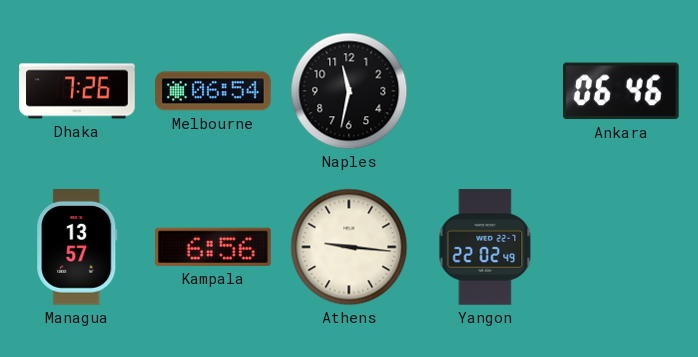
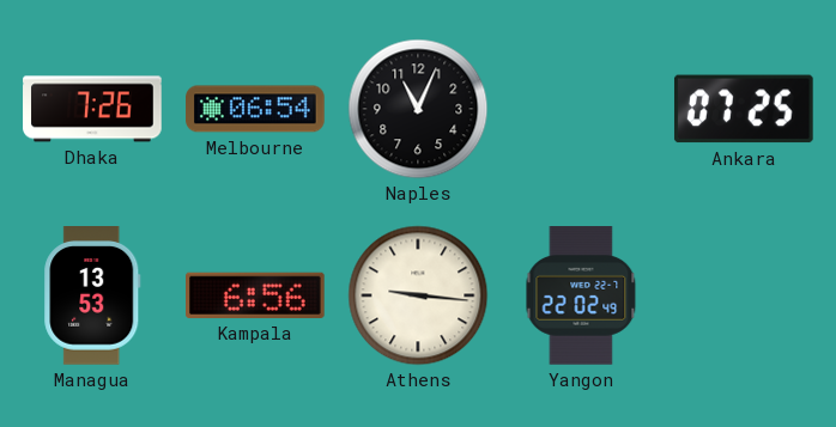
Naples: 11:32 -> 11:04
Ankara: 06:46 -> 07:25
Managua: 13:57 -> 13:53
